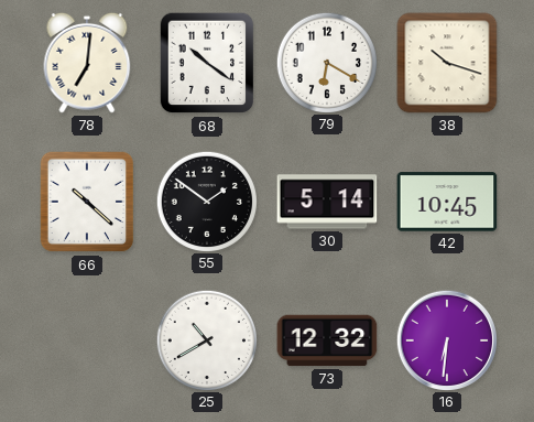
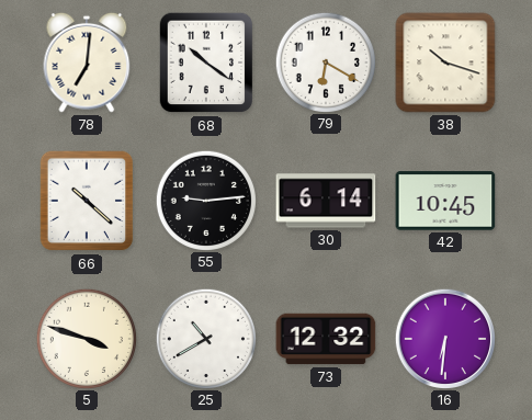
55: 1:51 -> 9:14
30: 5:14 -> 6:14
5: none -> 3:48
